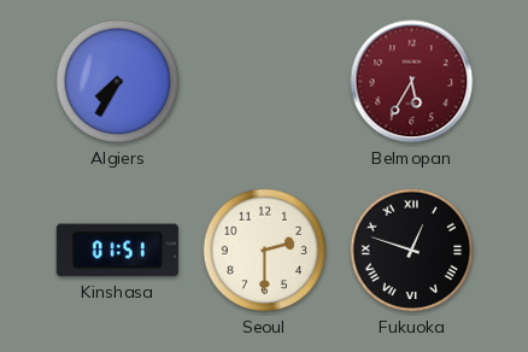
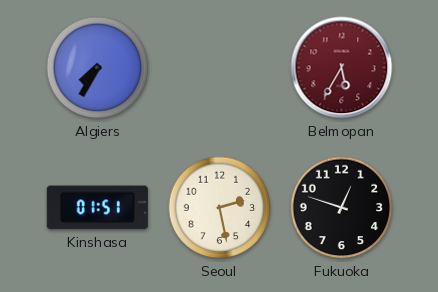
Seoul: 2:30 -> 2:28
Fukuoka numerals: Roman -> Arabic
